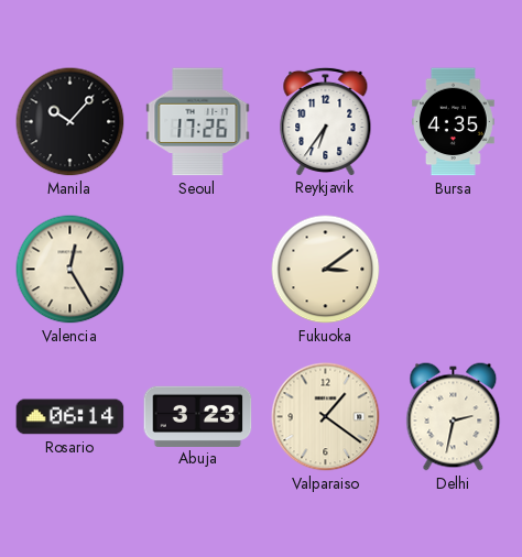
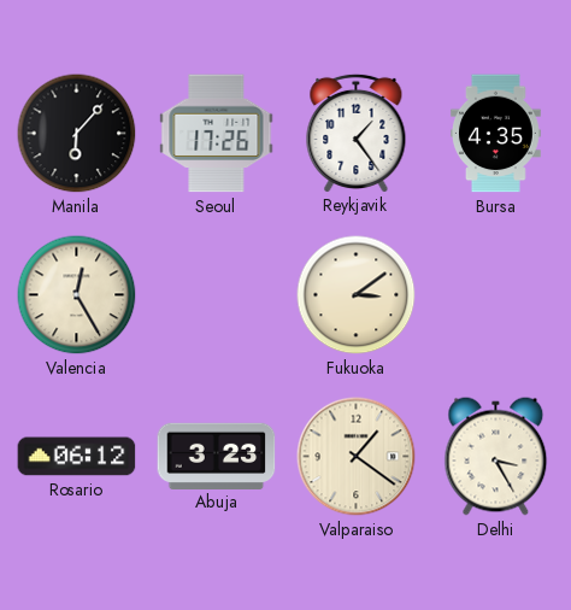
Manila: 10:07 -> 6:07
Reykjavik: 6:36 -> 1:24
Rosario: 06:14 -> 06:12
Delhi: 2:32 -> 3:25
